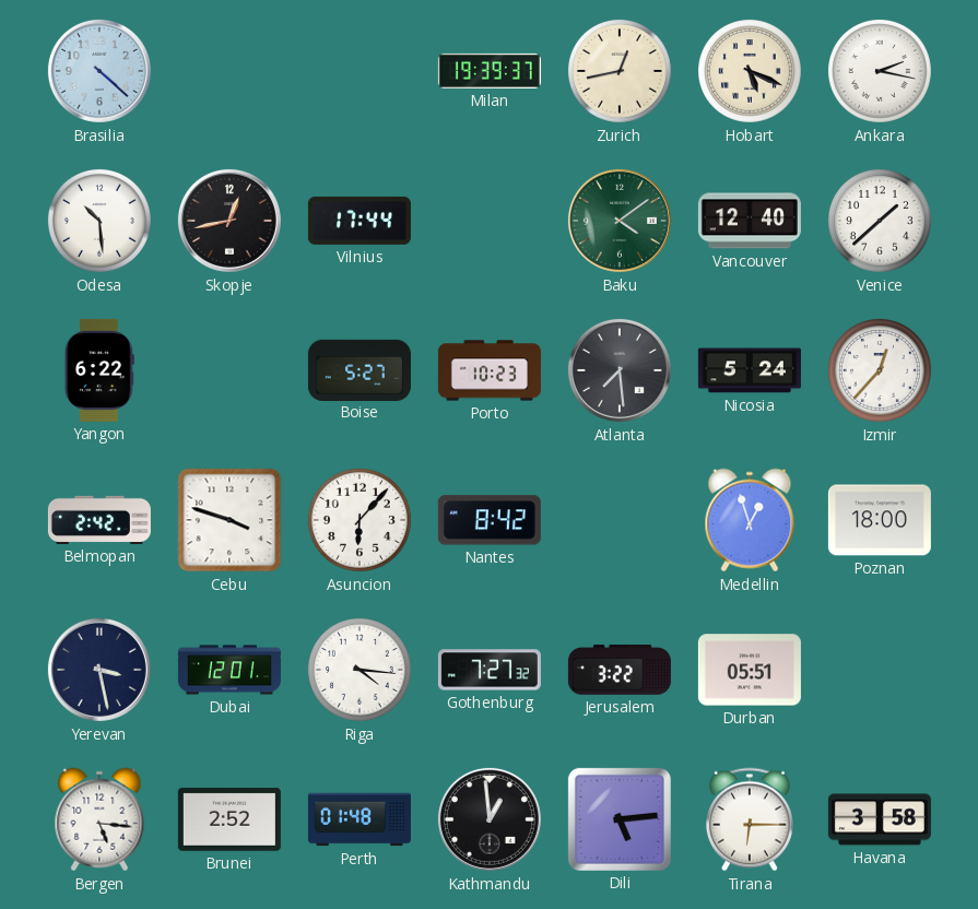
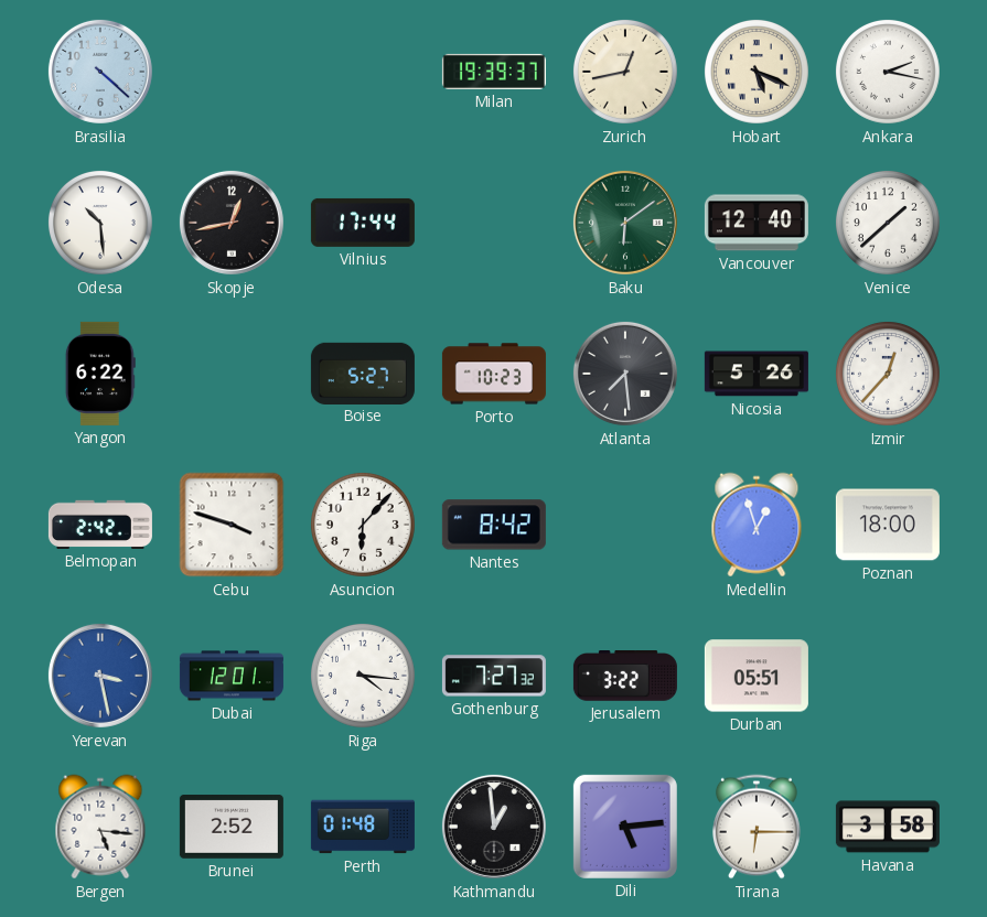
Baku: 4:09 -> 6:09
Nicosia: 5:24 -> 5:26
Yerevan dial: navy -> blue
